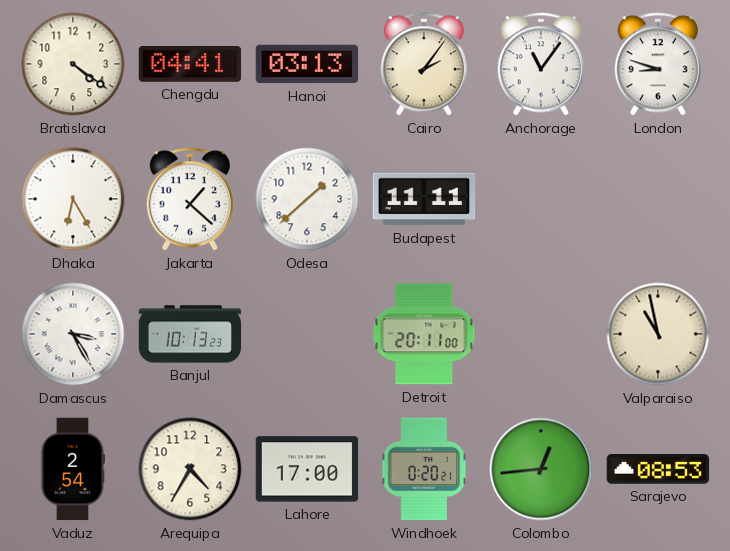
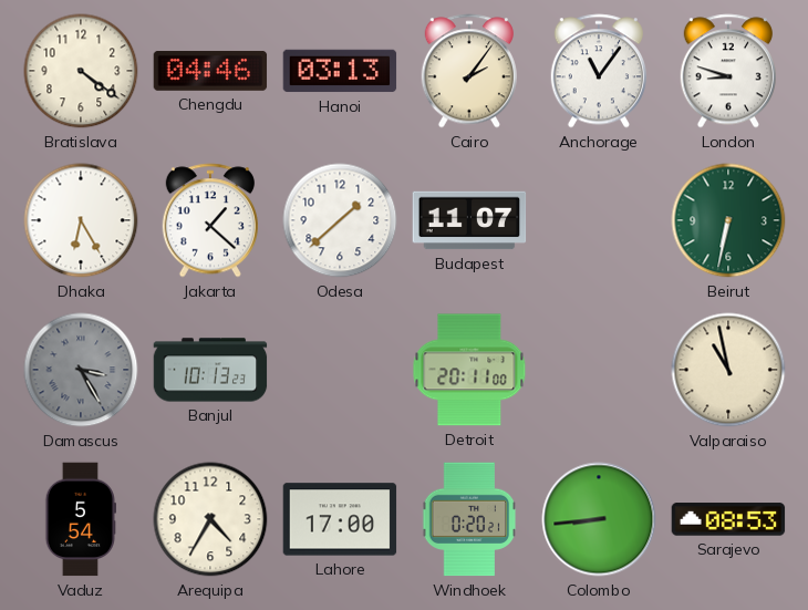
Chengdu: 04:41 -> 04:46
Budapest: 11:11 -> 11:07
Beirut: none -> 6:32
Damascus dial: white -> grey
Vaduz: 2:54 -> 5:54
Colombo: 12:44 -> 8:44
